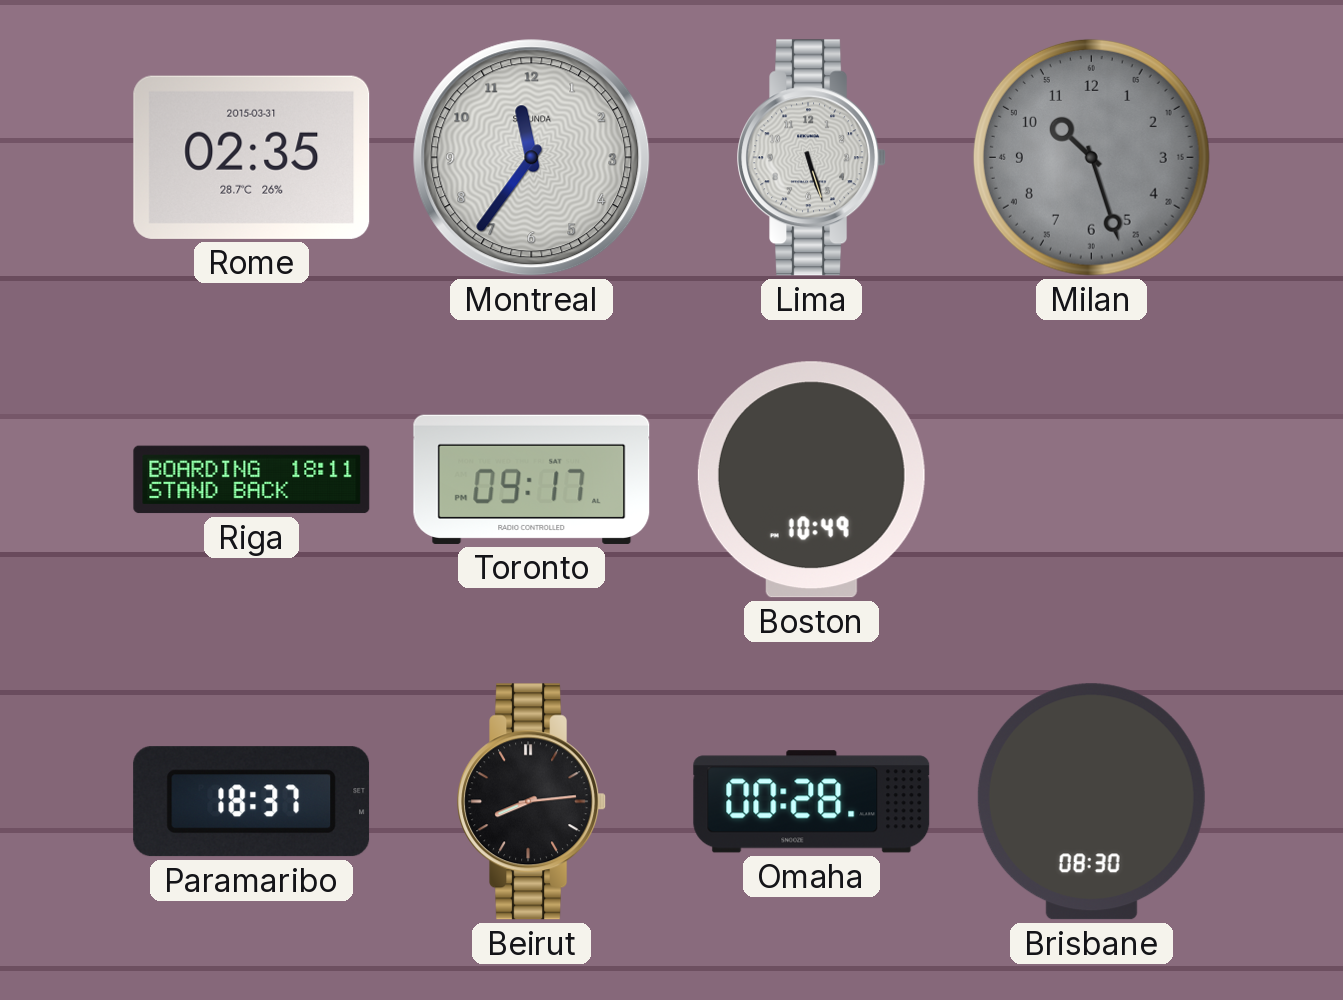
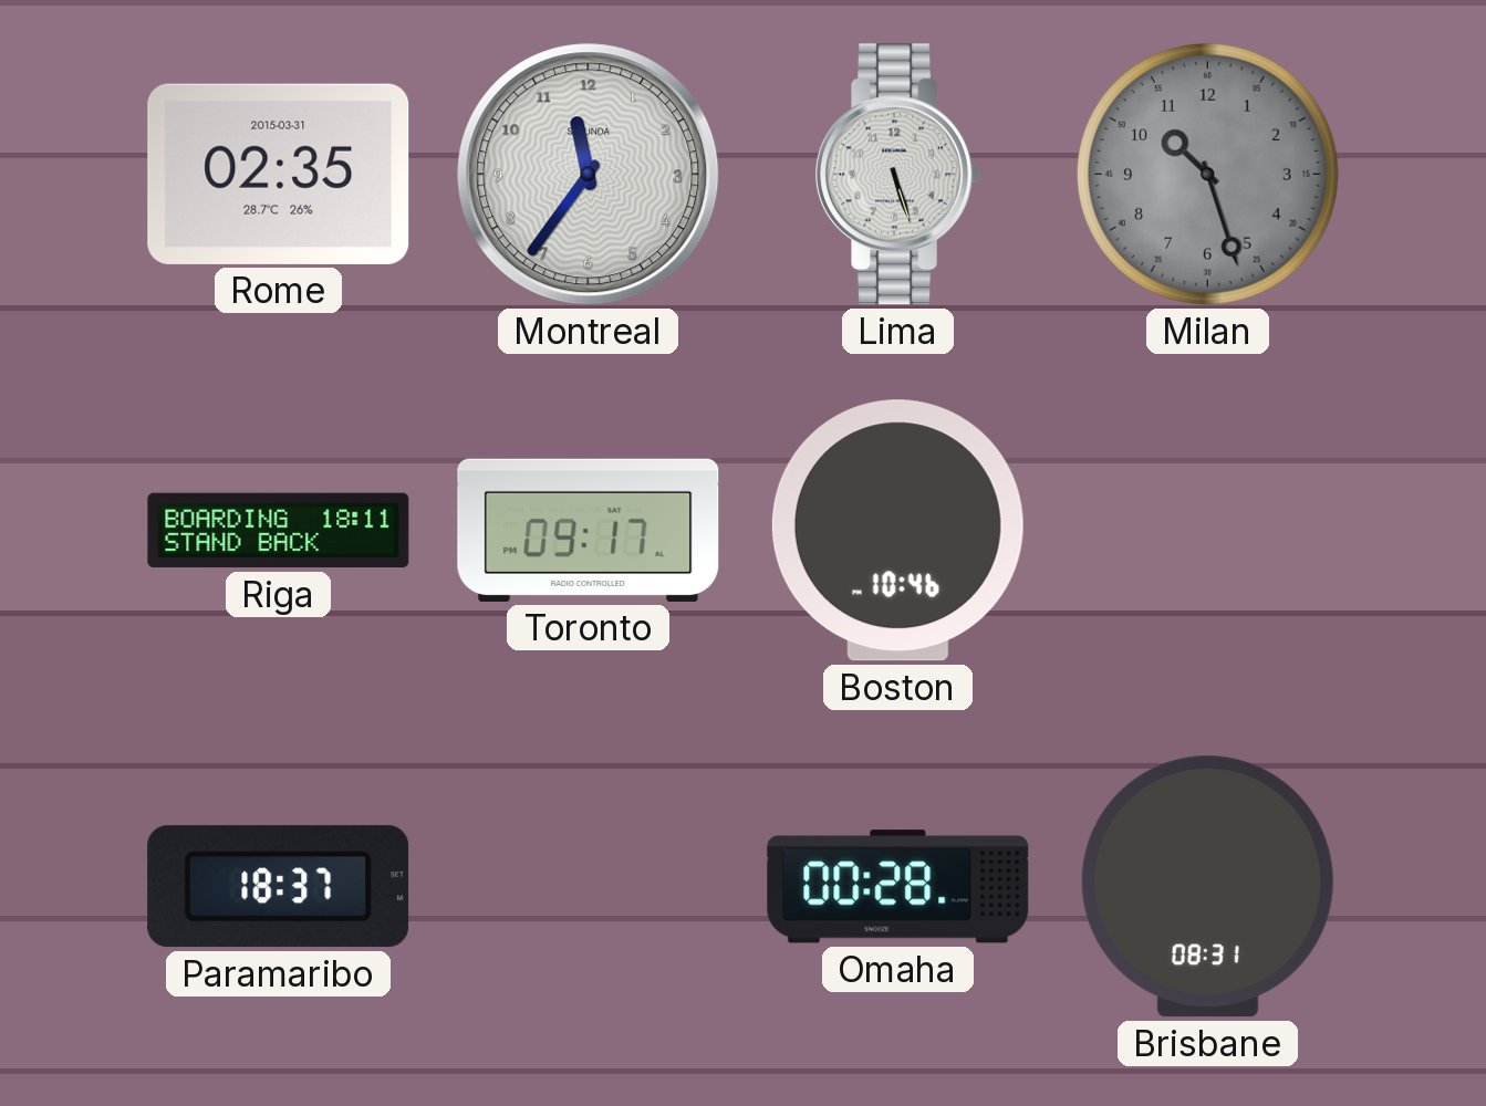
Boston: 10:49 -> 10:46
Beirut: 8:14 -> none
Brisbane: 08:30 -> 08:31
